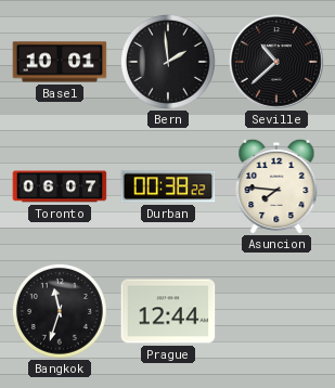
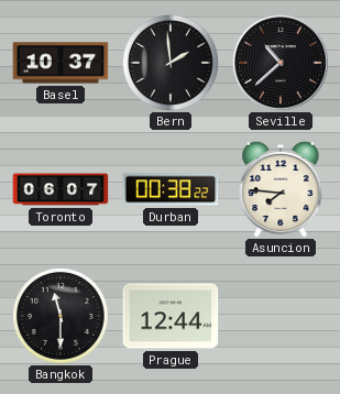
Basel: 10:01 -> 10:37
Bangkok: 11:33 -> 11:30
